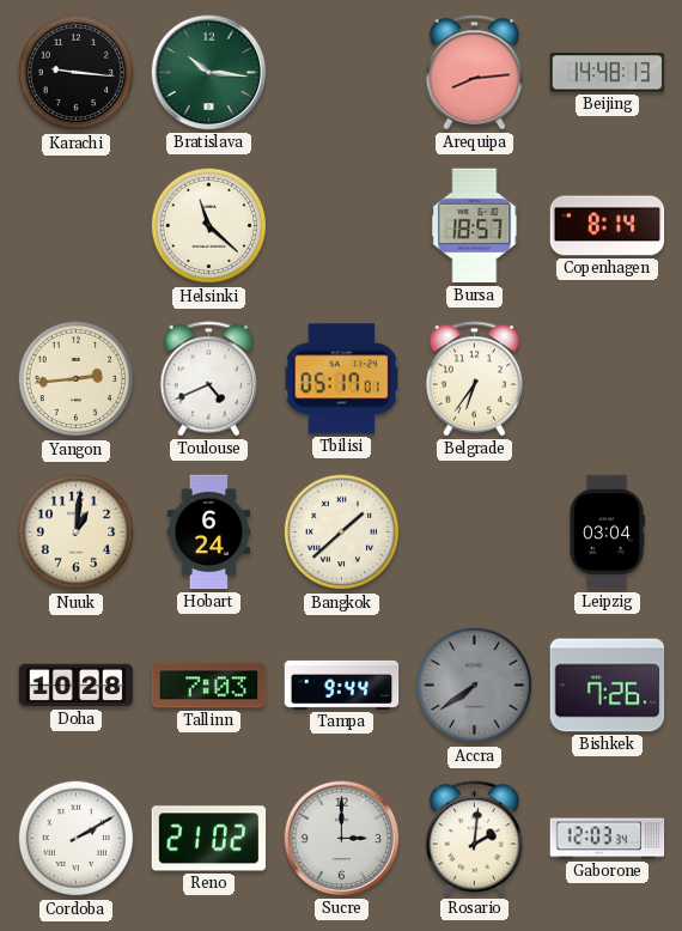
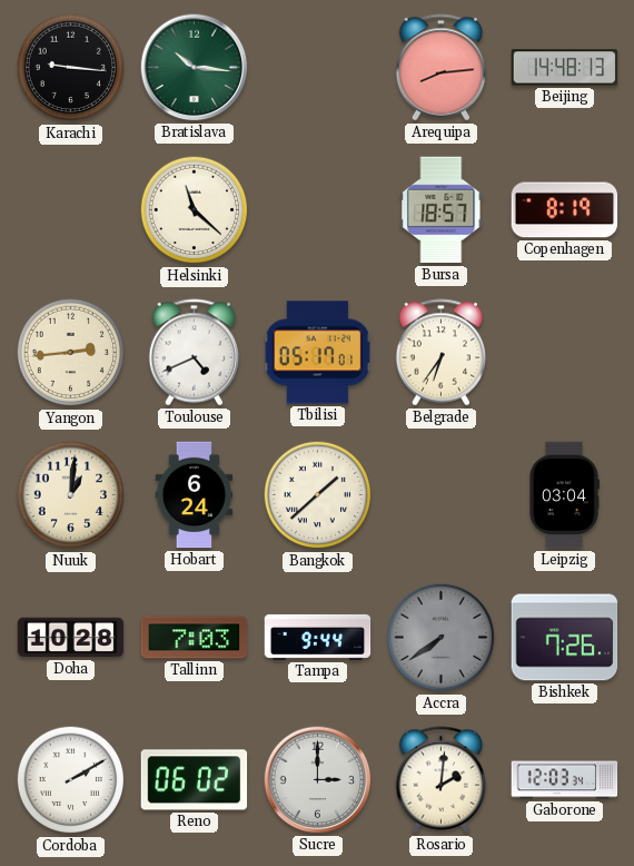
Copenhagen: 8:14 -> 8:19
Reno: 21:02 -> 06:02
